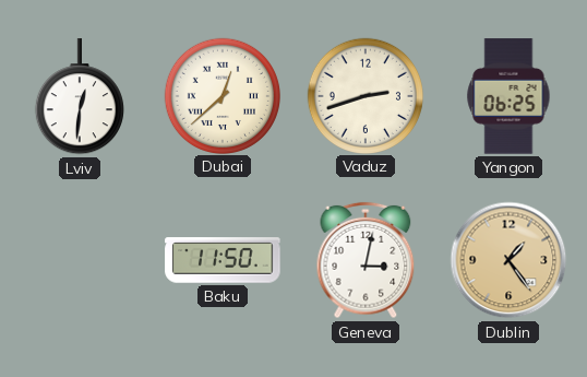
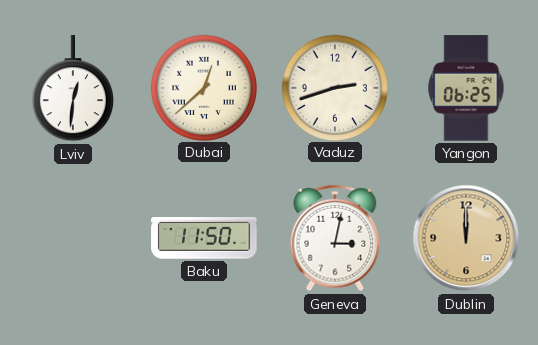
Dublin: 1:24 -> 12:00
